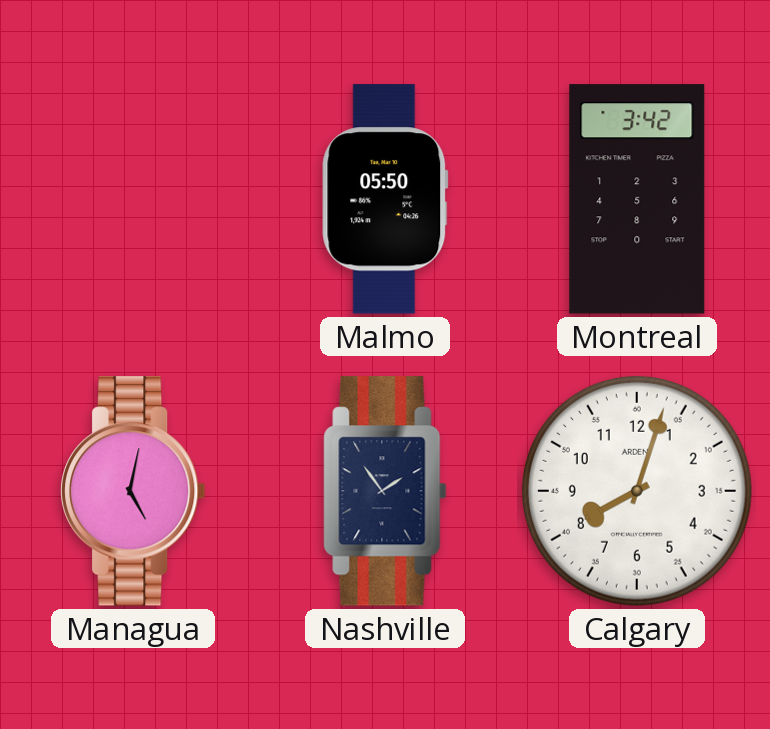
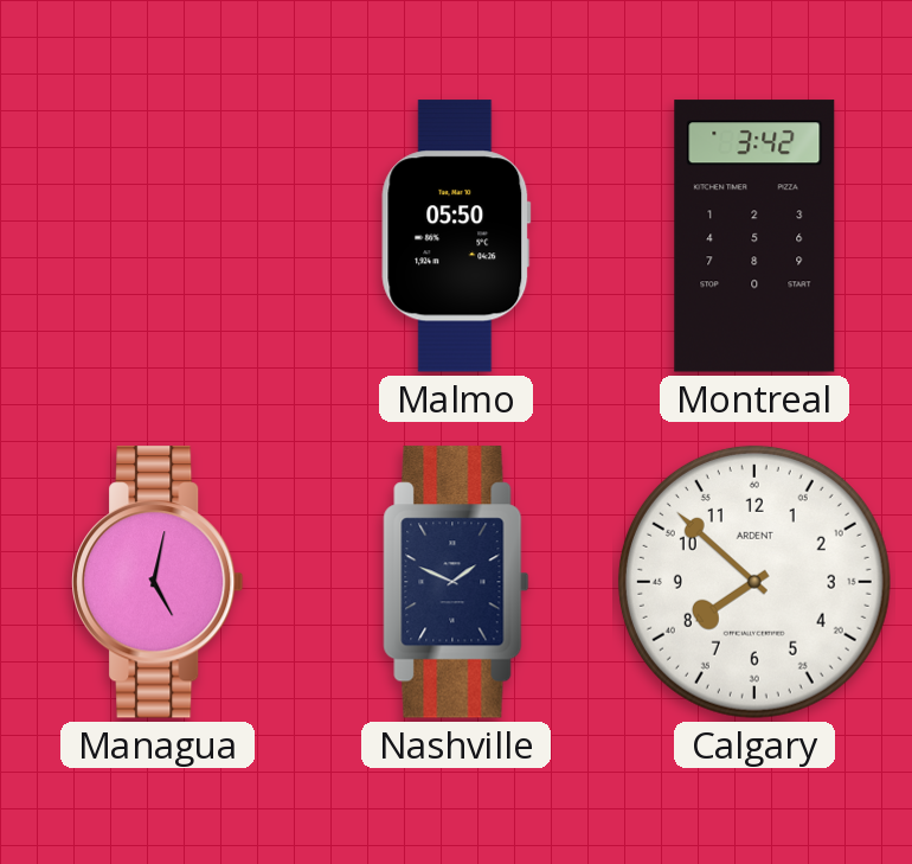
Nashville: 1:54 -> 1:49
Calgary: 8:03 -> 7:52
